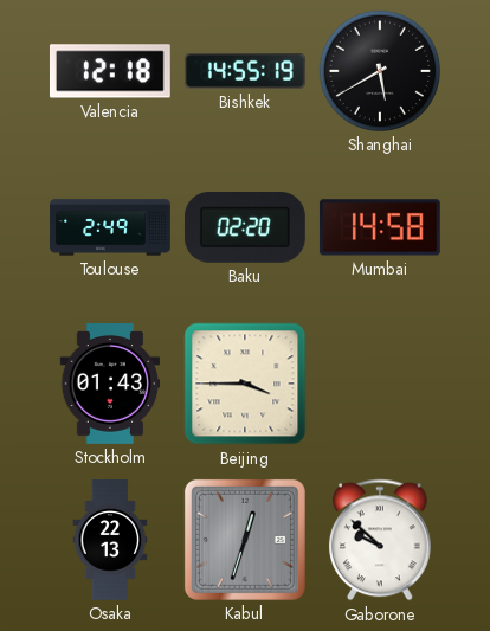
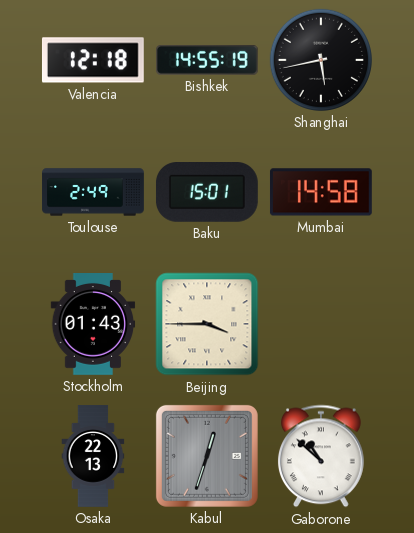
Shanghai: 5:40 -> 5:43
Baku: 02:20 -> 15:01
Gaborone: 9:52 -> 10:52
